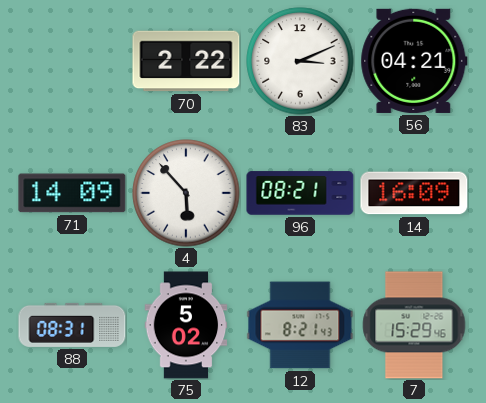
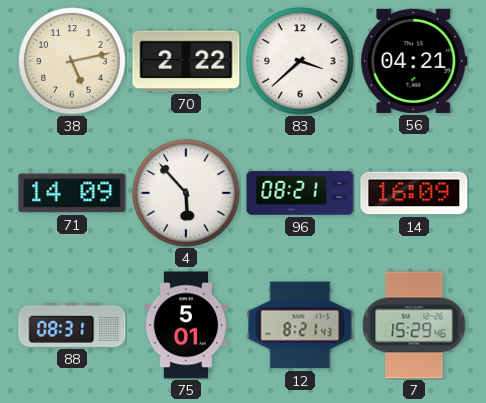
38: none -> 5:13
83: 3:11 -> 3:38
75: 5:02 -> 5:01
